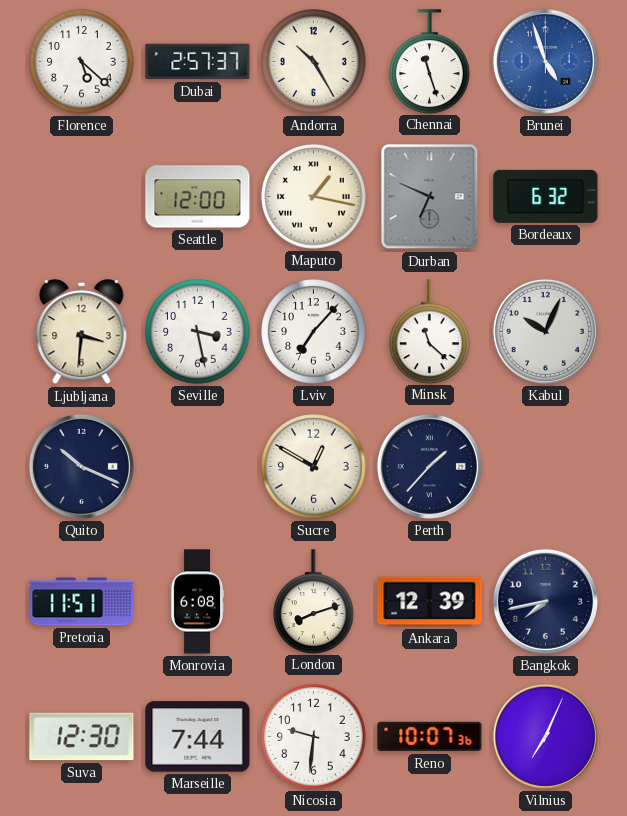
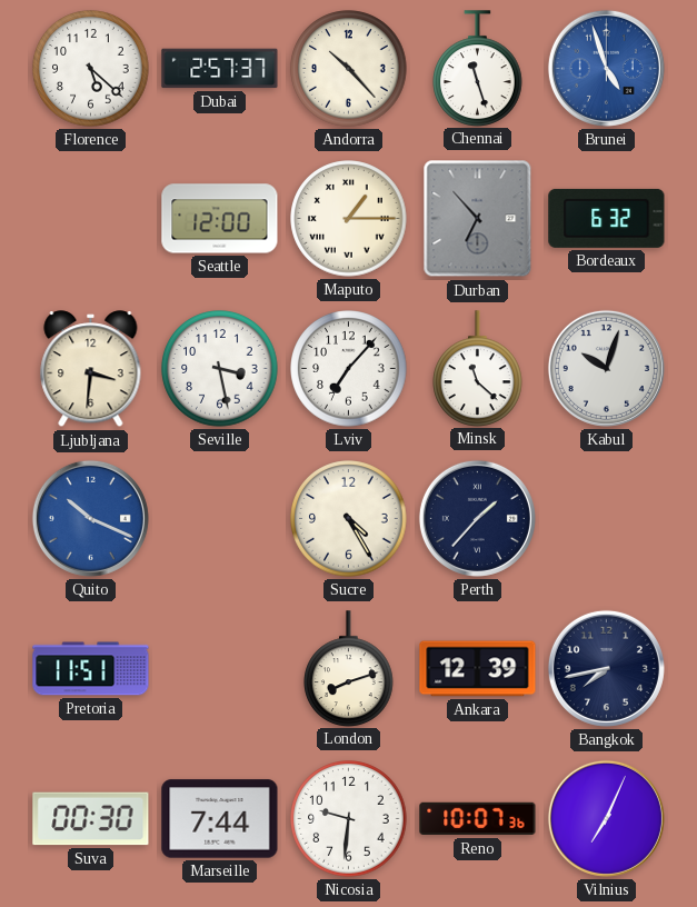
Andorra: 10:25 -> 10:23
Maputo: 1:17 -> 1:15
Durban: 6:49 -> 6:53
Kabul: 10:04 -> 10:03
Quito dial: navy -> blue
Sucre: 12:50 -> 4:25
Monrovia: 6:08 -> none
Suva: 12:30 -> 00:30
